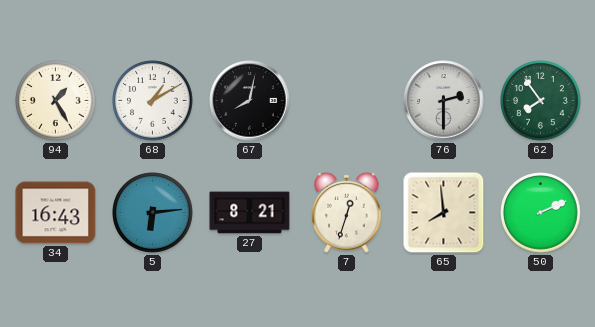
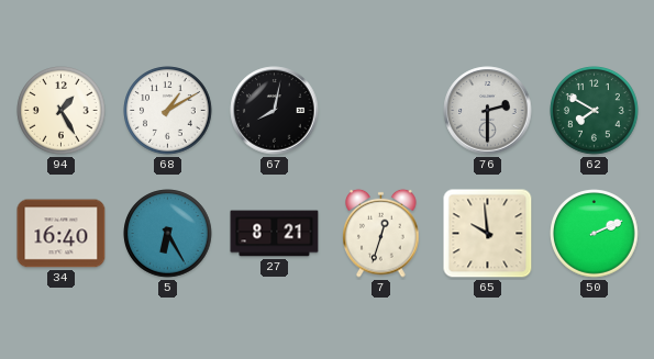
62: 7:54 -> 7:50
34: 16:43 -> 16:40
5: 6:14 -> 6:25
65: 7:59 -> 9:59
